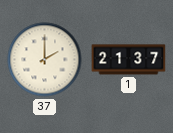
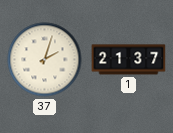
37: 2:00 -> 2:03
